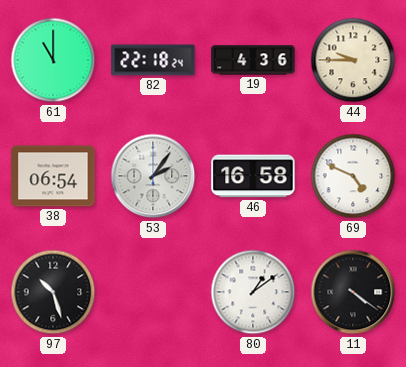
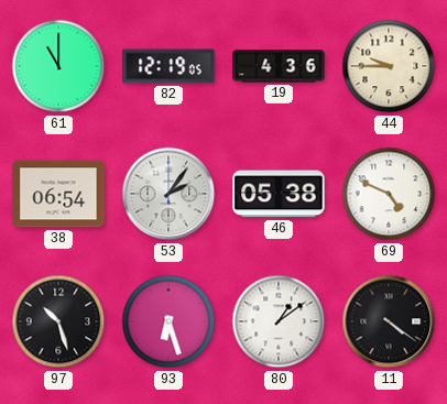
82: 22:18 -> 12:19
46: 16:58 -> 05:38
93: none -> 6:27
